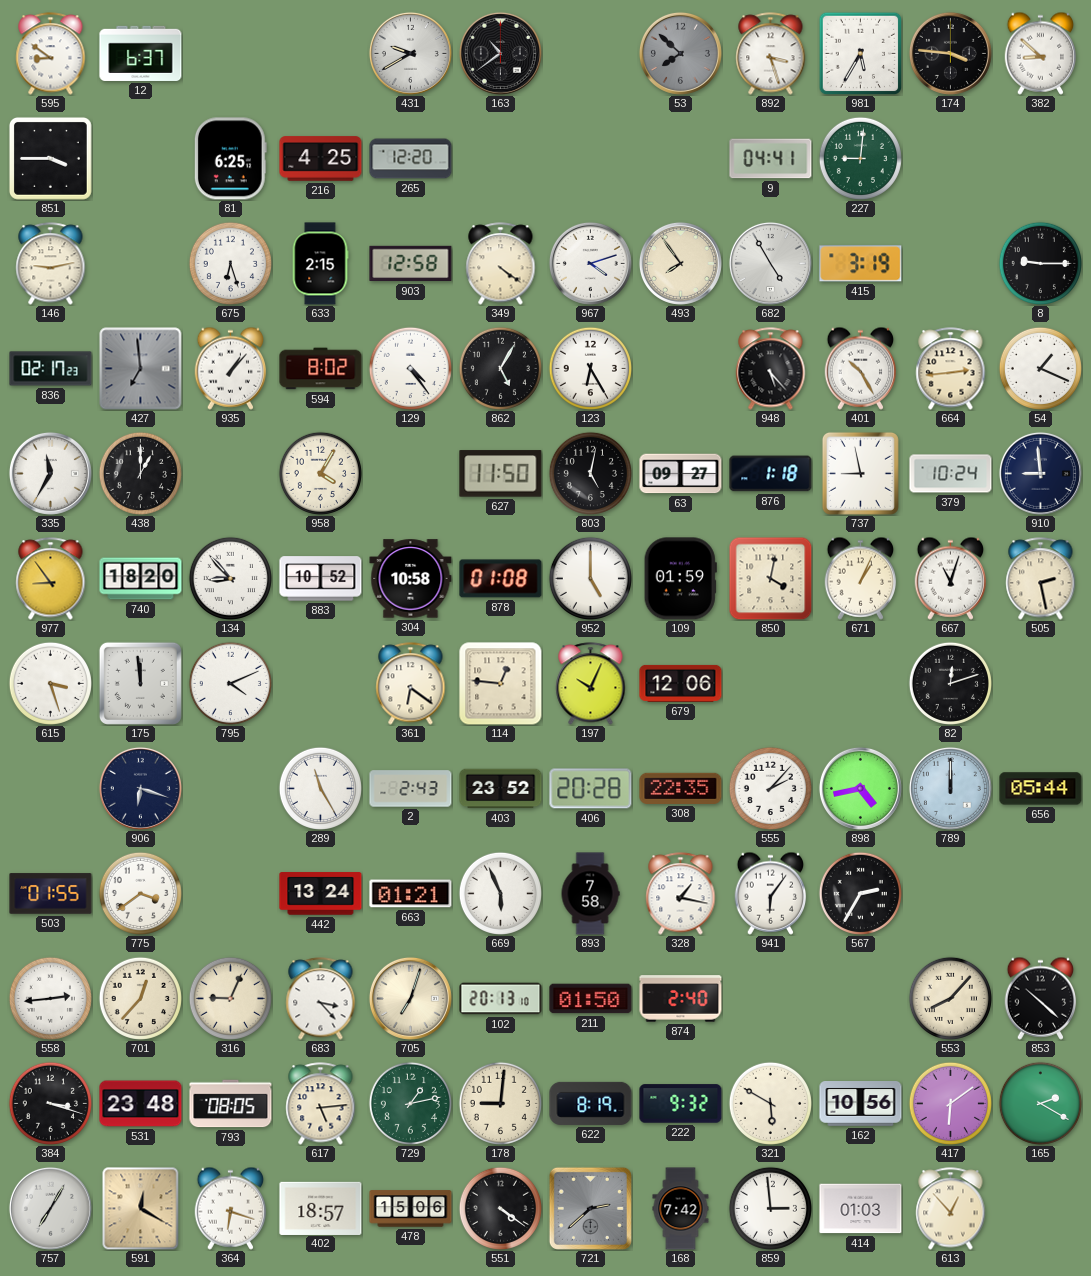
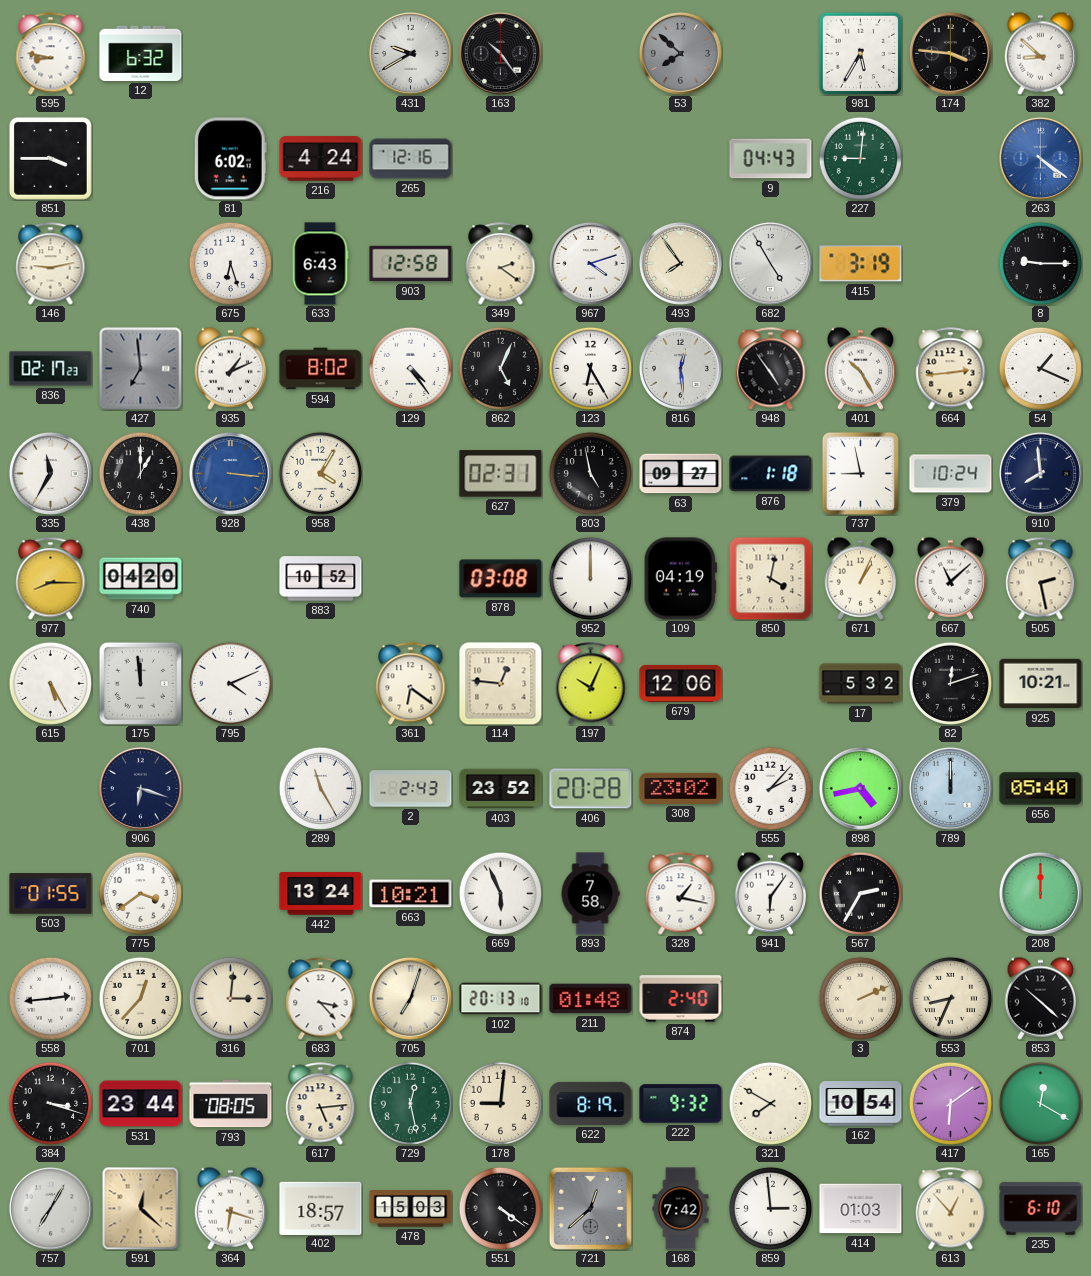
595: 8:51 -> 8:47
12: 6:37 -> 6:32
163: 10:39 -> 10:24
892: 3:27 -> none
81: 6:25 -> 6:02
216: 4:25 -> 4:24
265: 12:20 -> 12:16
9: 04:41 -> 04:43
263: none -> 4:21
633: 2:15 -> 6:43
349: 4:21 -> 2:21
935: 1:07 -> 1:11
862: 5:05 -> 5:04
816: none -> 12:29
948: 5:23 -> 4:54
928: none -> 3:16
627: 11:50 -> 02:31
803: 5:02 -> 4:58
910: 8:59 -> 7:59
977: 8:54 -> 8:15
740: 18:20 -> 04:20
134: 8:53 -> none
304: 10:58 -> none
878: 01:08 -> 03:08
952: 5:00 -> 12:00
109: 01:59 -> 04:19
667: 11:03 -> 11:08
615: 3:27 -> 5:25
17: none -> 5:32
925: none -> 10:21
308: 22:35 -> 23:02
656: 05:44 -> 05:40
663: 01:21 -> 10:21
208: none -> 12:00
316: 9:04 -> 3:01
211: 01:50 -> 01:48
3: none -> 2:11
553: 8:07 -> 8:34
531: 23:48 -> 23:44
729: 1:13 -> 12:28
321: 5:50 -> 7:50
162: 10:56 -> 10:54
165: 2:20 -> 12:20
591: 12:20 -> 12:22
478: 15:06 -> 15:03
721: 2:38 -> 12:38
235: none -> 6:10
